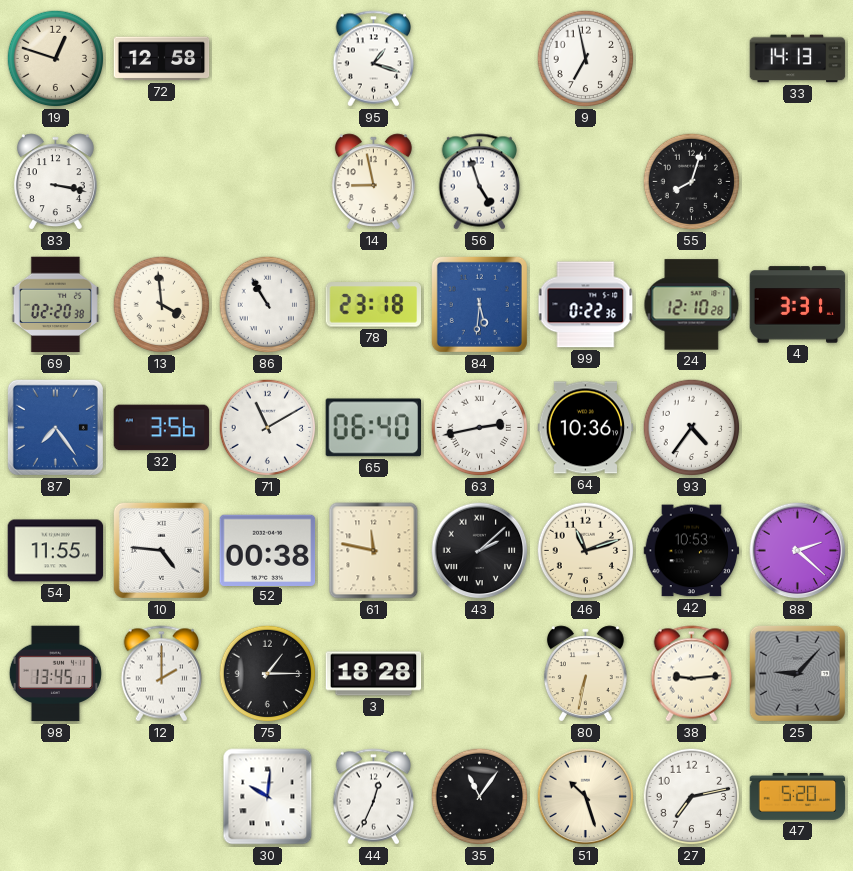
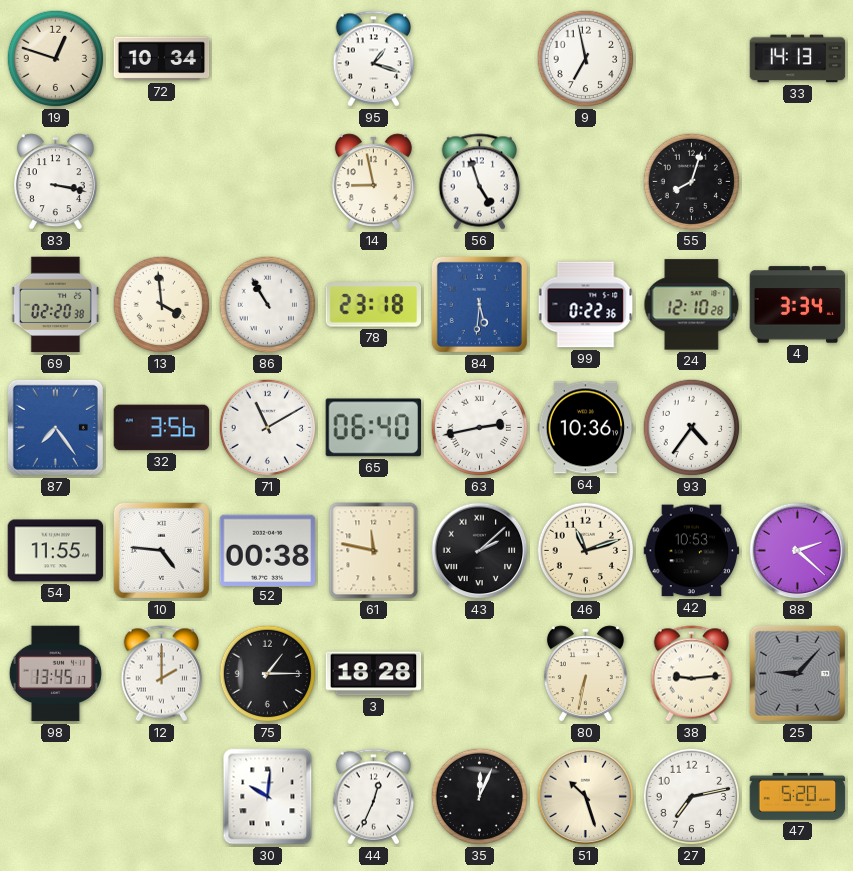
72: 12:58 -> 10:34
4: 3:31 -> 3:34
35: 11:06 -> 12:04
